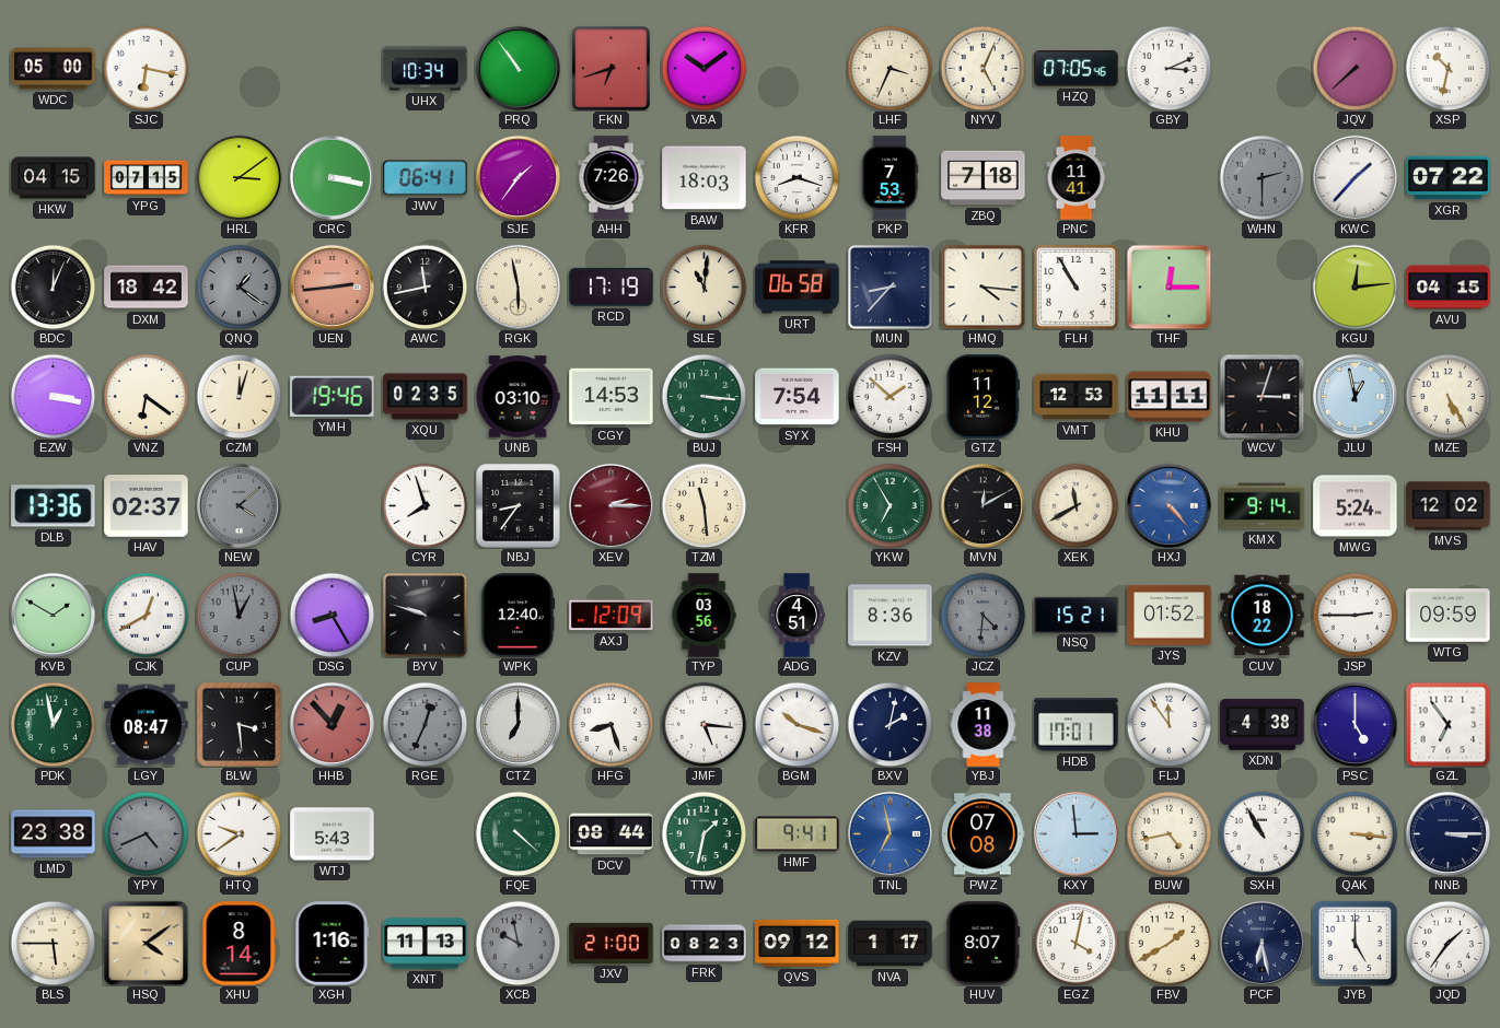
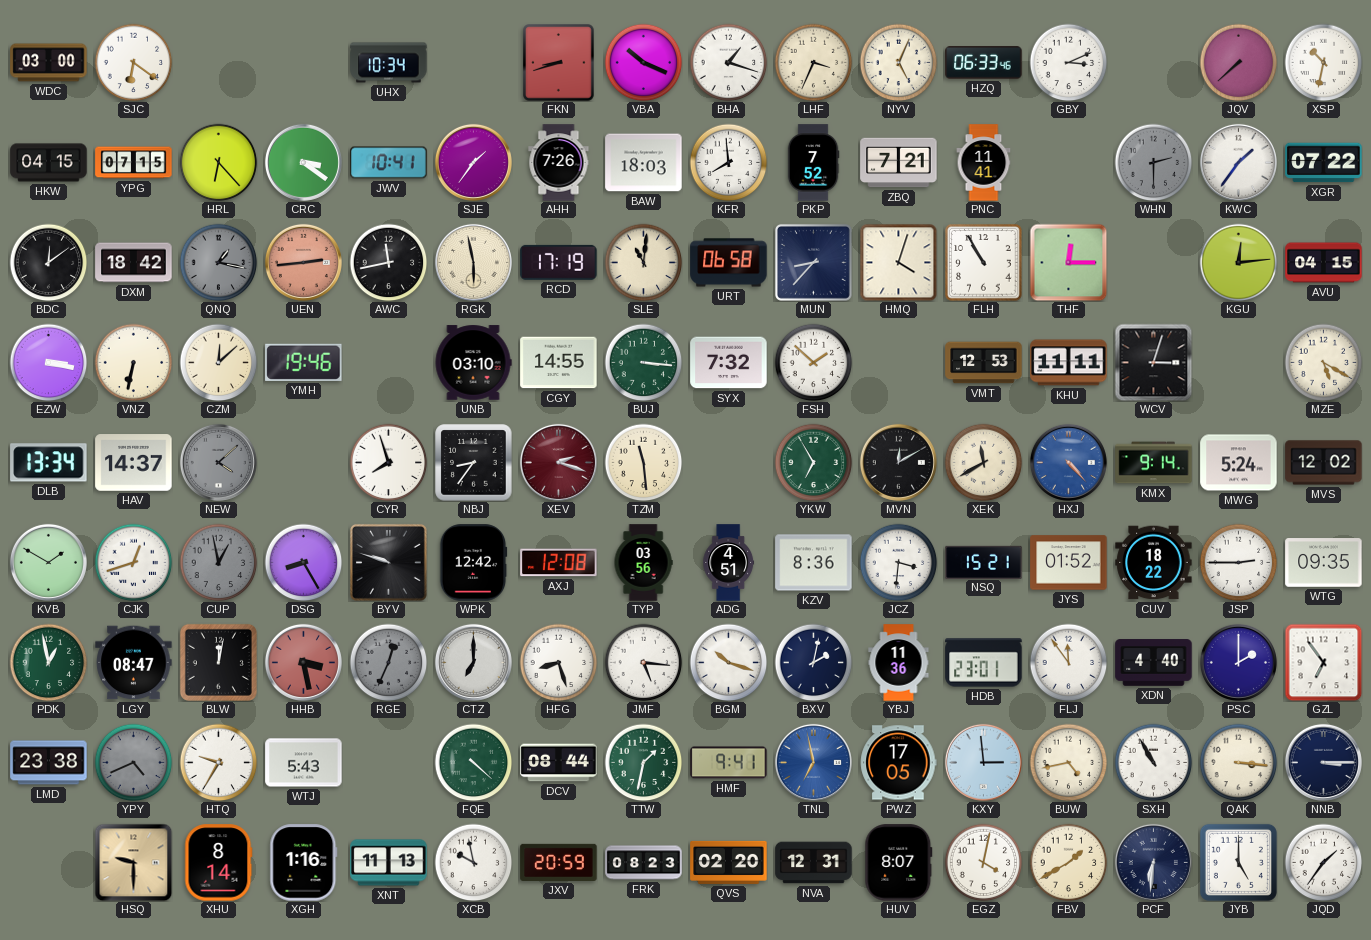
WDC: 05:00 -> 03:00
SJC: 6:17 -> 6:21
PRQ: 10:54 -> none
FKN: 6:42 -> 8:42
VBA: 10:09 -> 10:19
BHA: none -> 1:18
HZQ: 07:05 -> 06:33
HRL: 3:09 -> 6:23
CRC: 3:17 -> 3:21
JWV: 06:41 -> 10:41
KFR: 8:18 -> 7:59
PKP: 7:53 -> 7:52
ZBQ: 7:18 -> 7:21
KWC: 1:37 -> 1:36
BDC: 12:04 -> 12:09
QNQ: 1:21 -> 1:17
HMQ: 4:16 -> 4:03
VNZ: 6:21 -> 6:32
CZM: 12:03 -> 12:08
XQU: 02:35 -> none
CGY: 14:53 -> 14:55
SYX: 7:54 -> 7:32
GTZ: 11:12 -> none
JLU: 12:58 -> none
MZE: 5:25 -> 5:20
DLB: 13:36 -> 13:34
HAV: 02:37 -> 14:37
XEV: 2:15 -> 2:18
CJK: 12:40 -> 12:42
WPK: 12:40 -> 12:42
AXJ: 12:09 -> 12:08
JCZ: 4:31 -> 3:31
JCZ dial: grey -> white
WTG: 09:59 -> 09:35
BLW: 3:29 -> 12:02
HHB: 12:53 -> 3:28
YBJ: 11:38 -> 11:36
HDB: 17:01 -> 23:01
XDN: 4:38 -> 4:40
PSC: 5:00 -> 2:00
HTQ: 9:39 -> 9:35
PWZ: 07:08 -> 17:05
BLS: 5:45 -> none
HSQ: 4:09 -> 9:30
XCB dial: grey -> white
JXV: 21:00 -> 20:59
QVS: 09:12 -> 02:20
NVA: 1:17 -> 12:31
PCF: 6:28 -> 6:31
